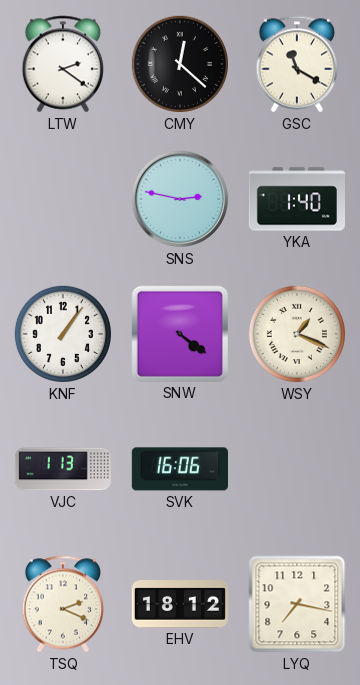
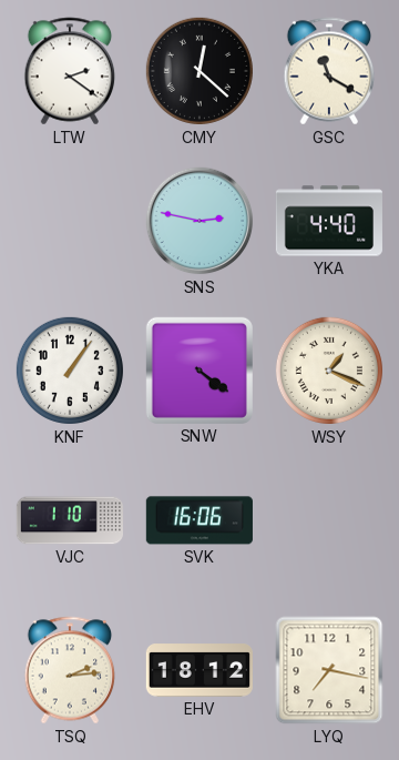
YKA: 1:40 -> 4:40
VJC: 1:13 -> 1:10
TSQ: 2:19 -> 2:14
